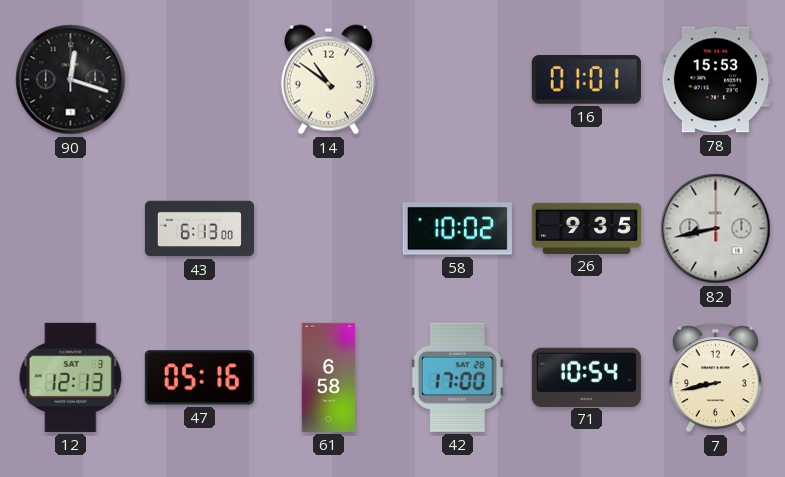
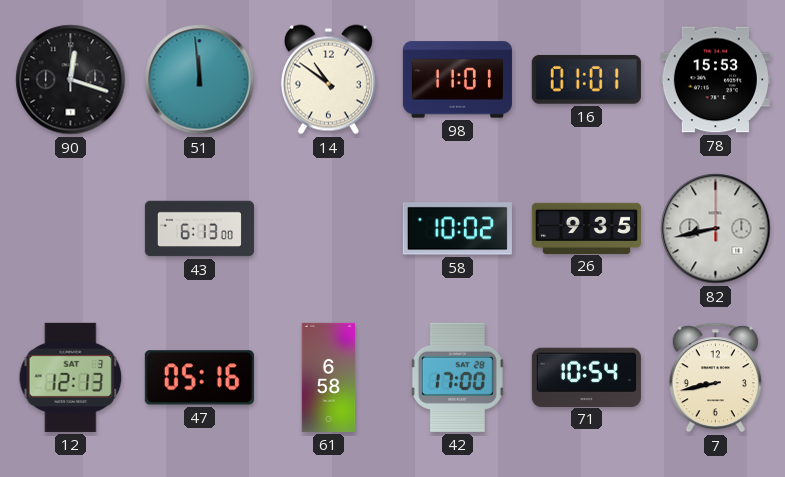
51: none -> 11:59
98: none -> 11:01
